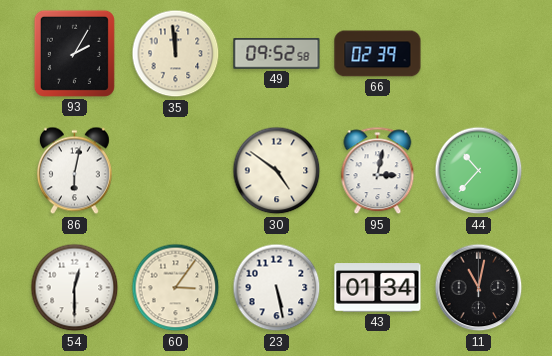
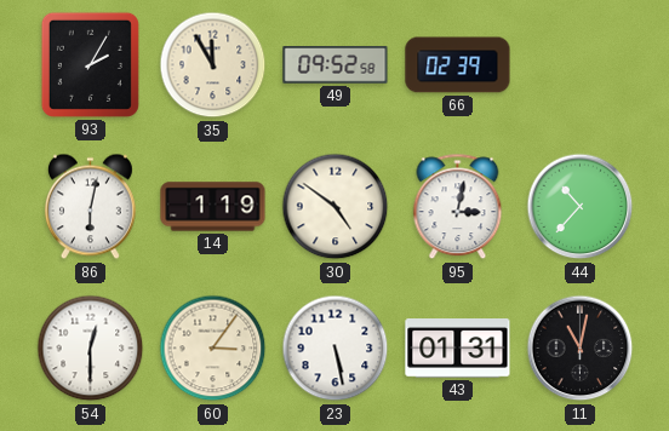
35: 11:59 -> 11:55
14: none -> 1:19
43: 01:34 -> 01:31
